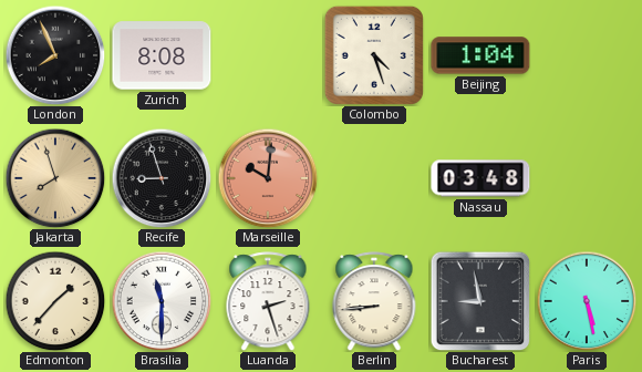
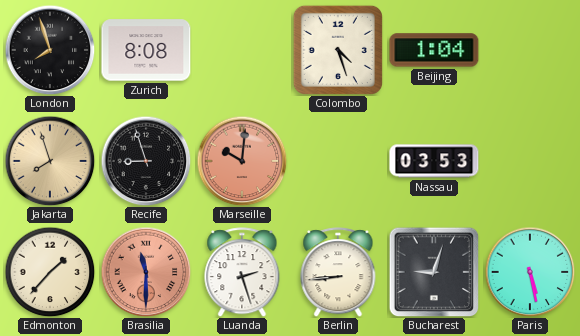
London: 7:56 -> 7:57
Nassau: 03:48 -> 03:53
Brasilia dial: white -> salmon
Bucharest: 8:58 -> 9:03
